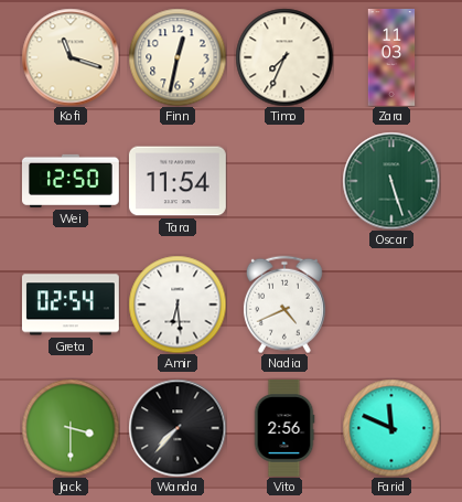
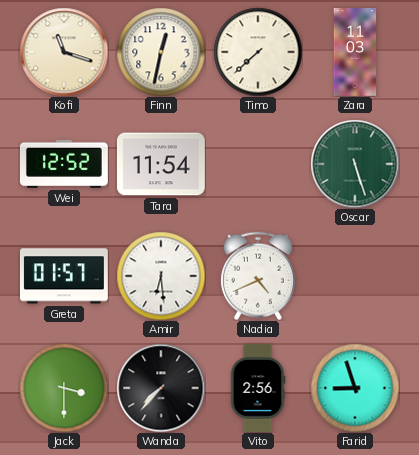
Timo: 7:34 -> 7:38
Wei: 12:50 -> 12:52
Greta: 02:54 -> 01:57
Farid: 11:49 -> 8:57
